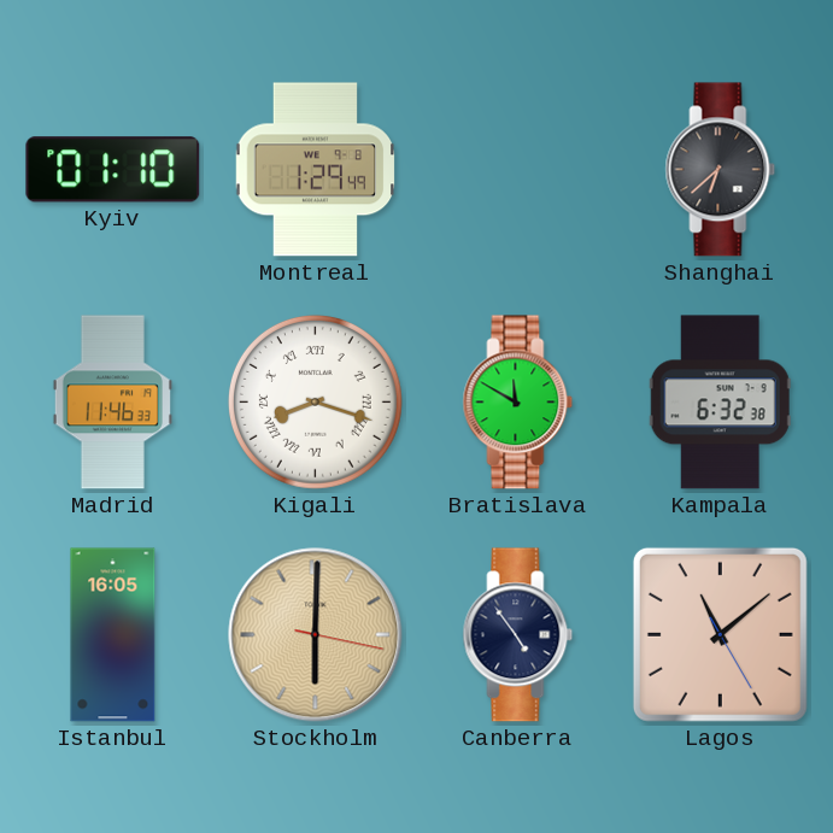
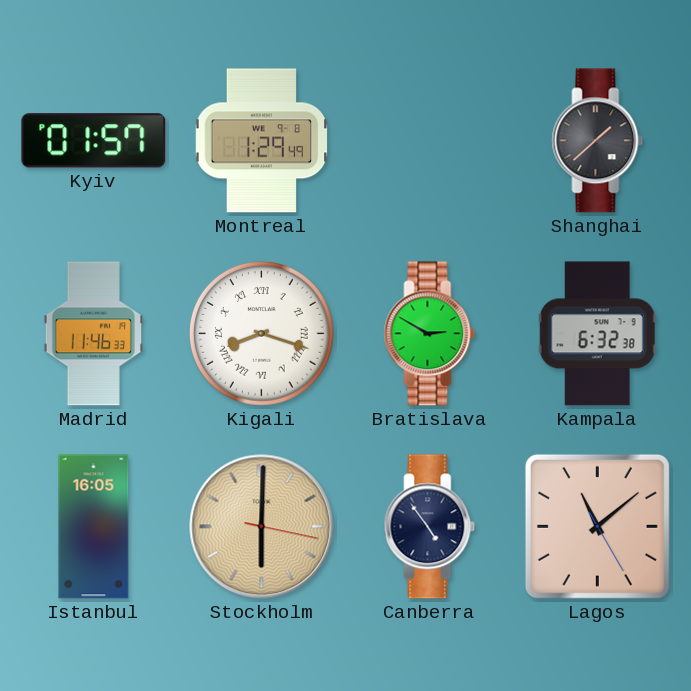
Kyiv: 01:10 -> 01:57
Shanghai: 6:38 -> 1:38
Bratislava: 11:50 -> 2:50
